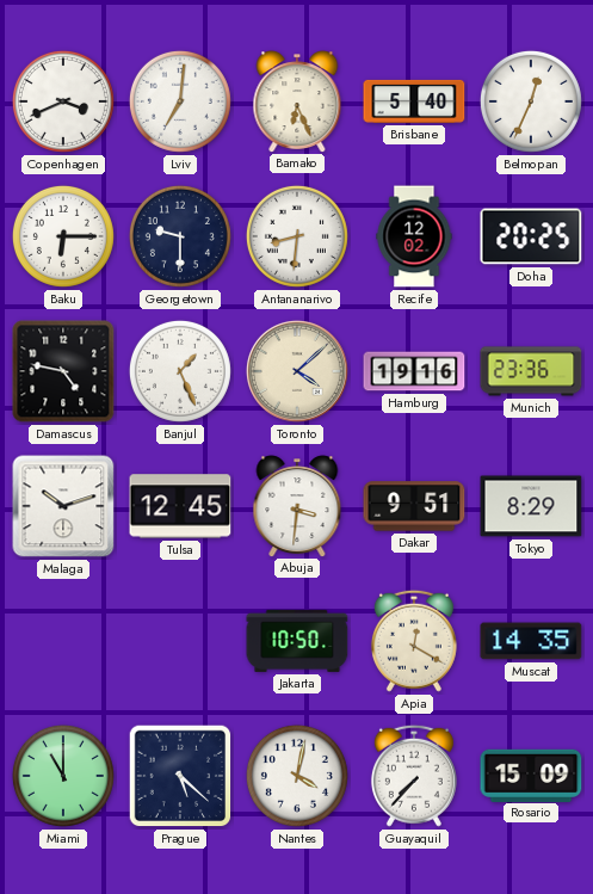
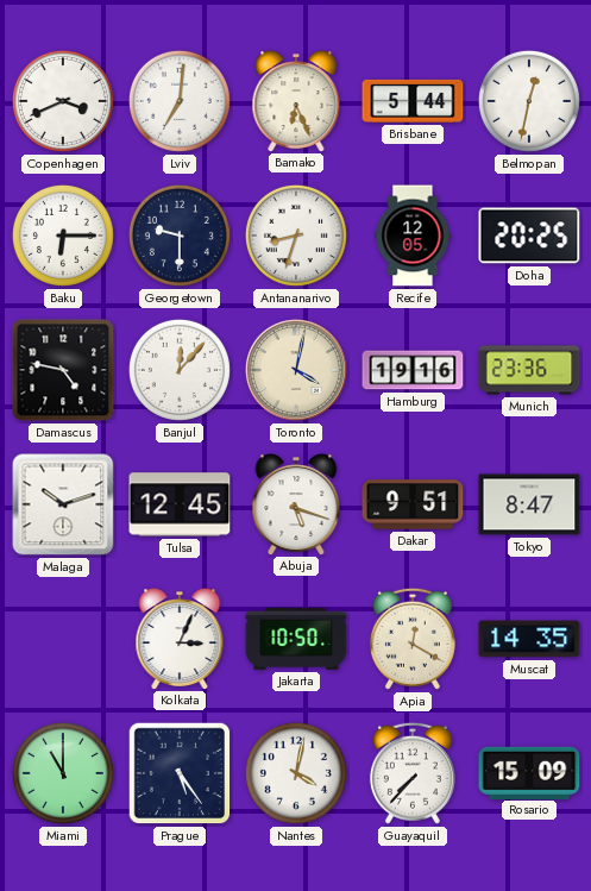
Brisbane: 5:40 -> 5:44
Belmopan: 12:34 -> 12:32
Antananarivo: 8:31 -> 8:33
Recife: 12:02 -> 12:05
Banjul: 1:26 -> 12:07
Toronto: 4:08 -> 4:02
Abuja: 3:31 -> 5:18
Tokyo: 8:29 -> 8:47
Kolkata: none -> 3:04
Prague: 5:22 -> 5:24
